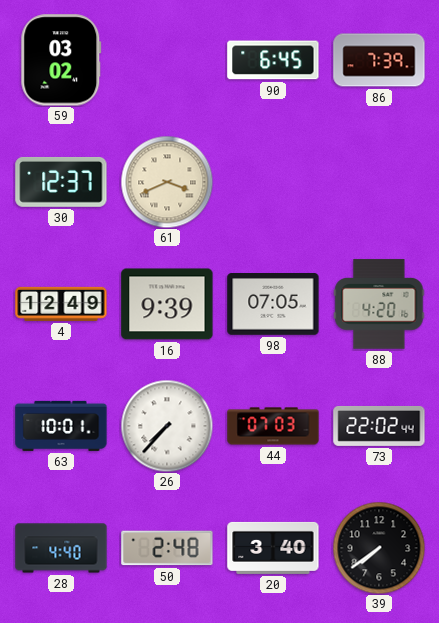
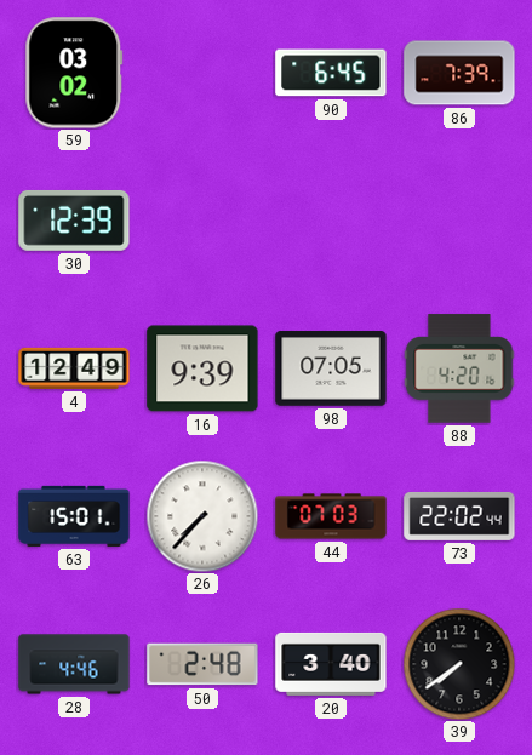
30: 12:37 -> 12:39
61: 3:41 -> none
63: 10:01 -> 15:01
28: 4:40 -> 4:46
